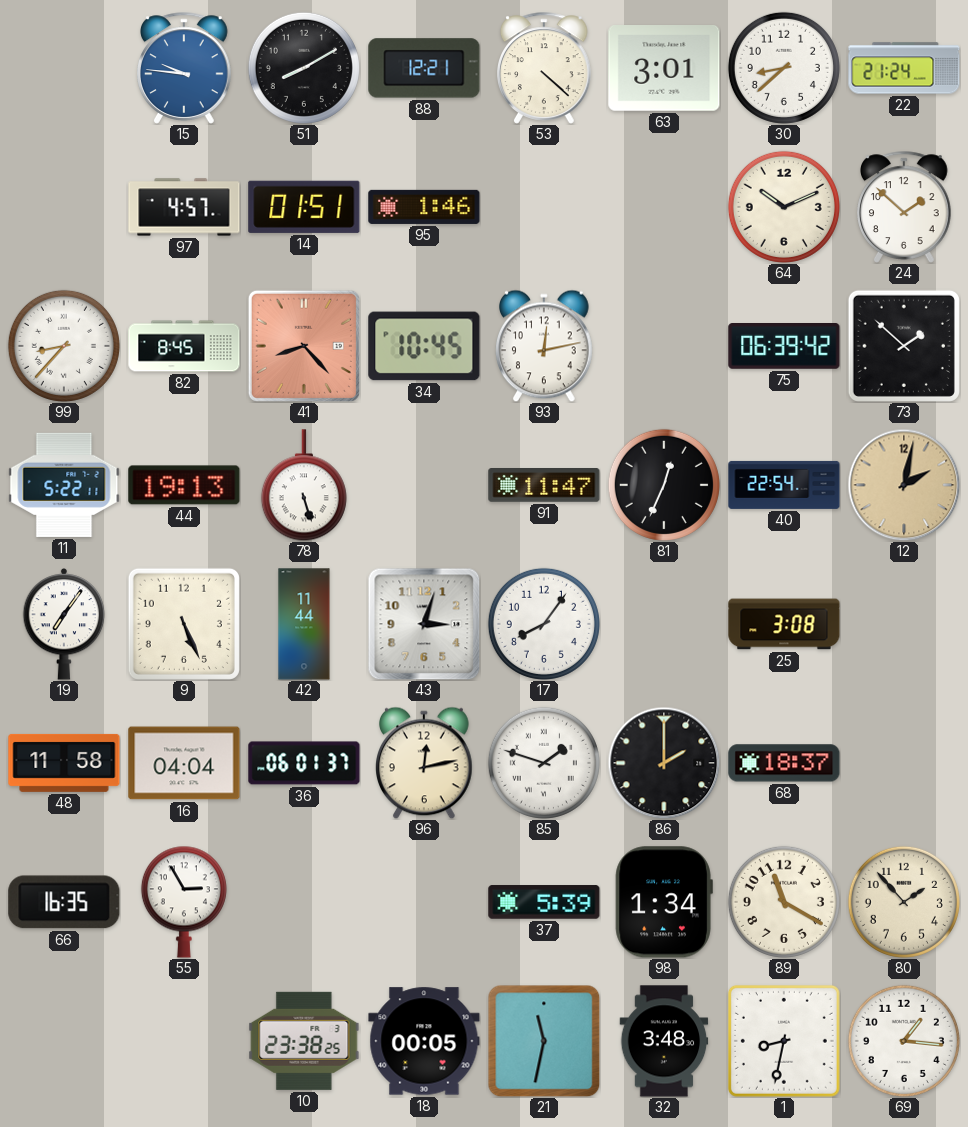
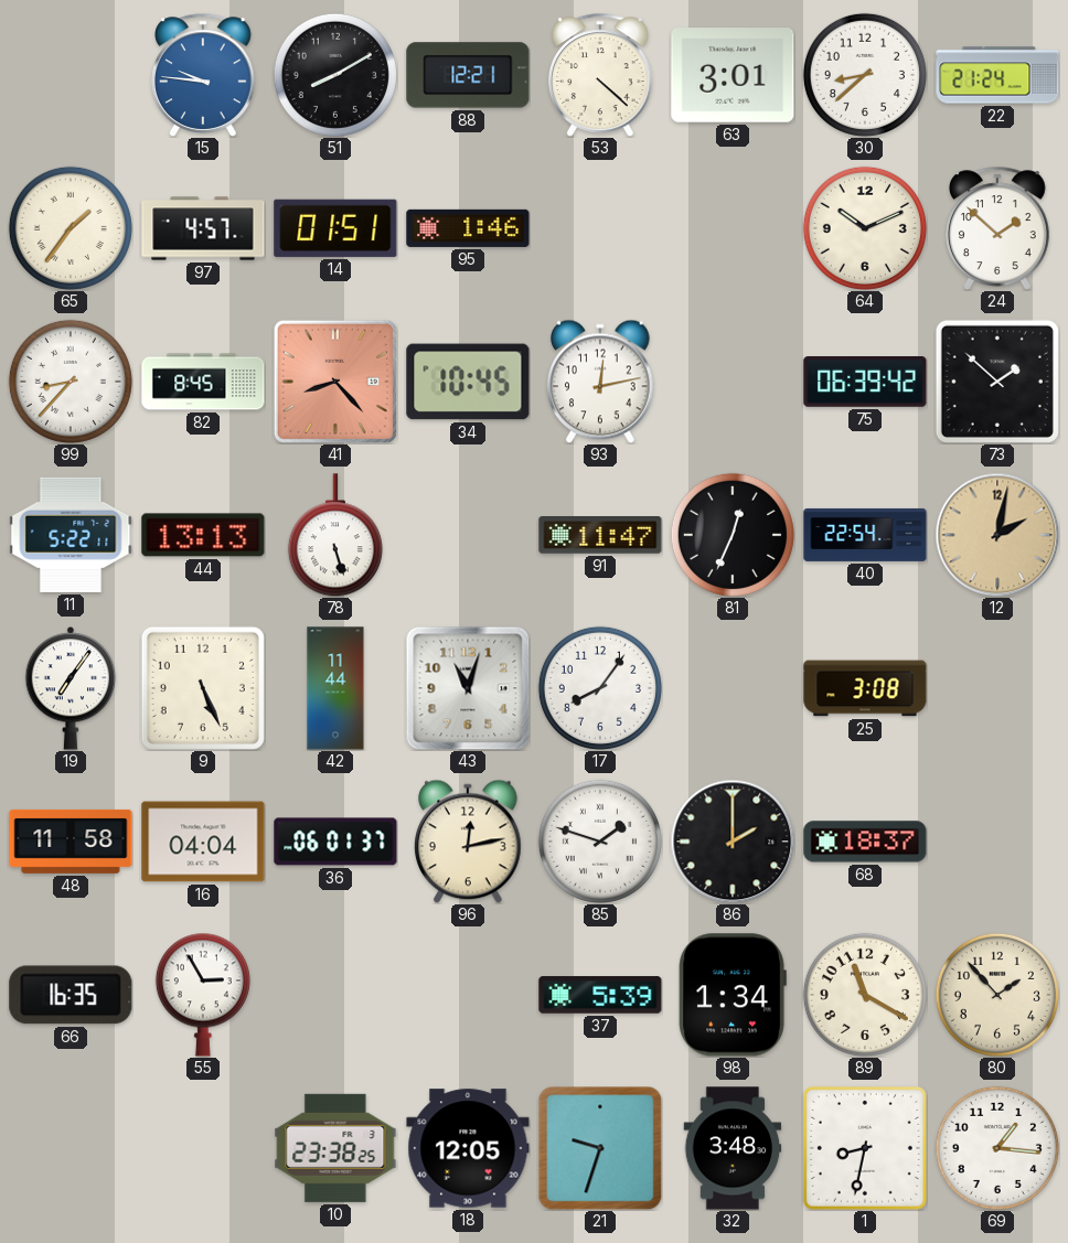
65: none -> 1:36
44: 19:13 -> 13:13
43: 3:03 -> 11:03
18: 00:05 -> 12:05
21: 11:32 -> 9:33
